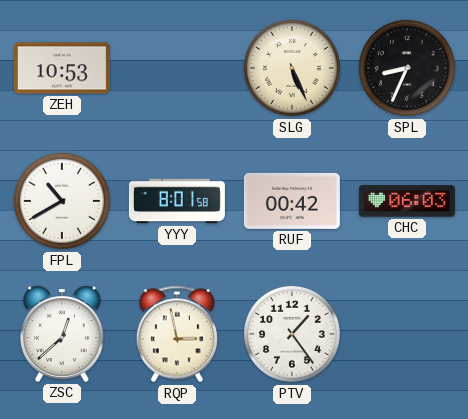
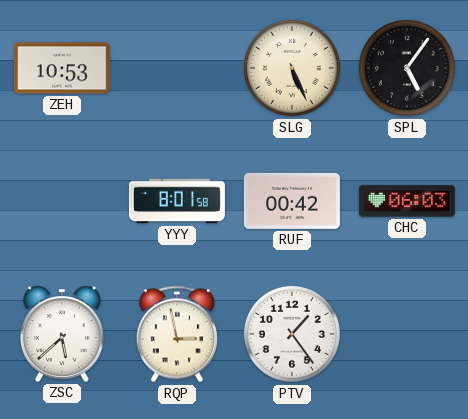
SPL: 8:34 -> 5:06
FPL: 10:40 -> none
ZSC: 12:38 -> 5:38
